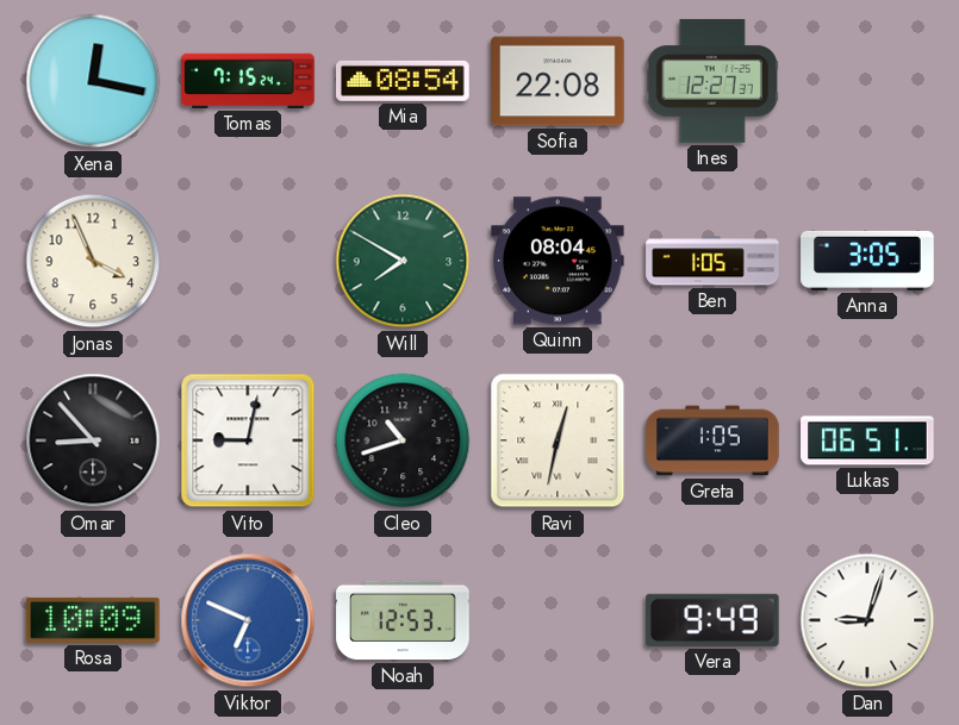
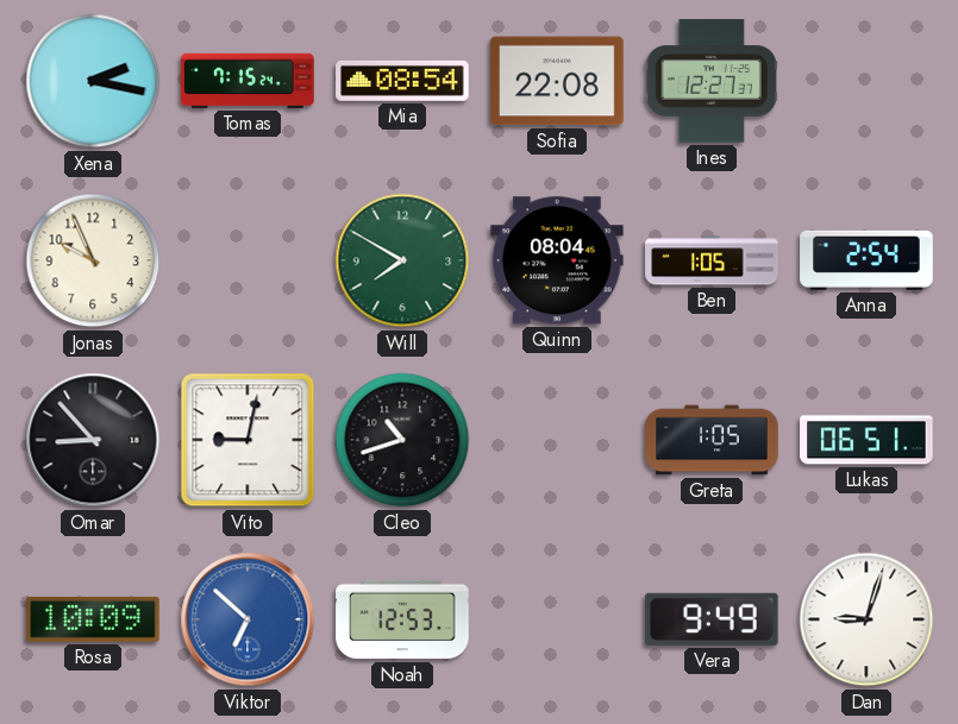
Xena: 12:17 -> 2:17
Jonas: 3:56 -> 9:56
Anna: 3:05 -> 2:54
Ravi: 12:32 -> none
Viktor: 6:49 -> 6:52
